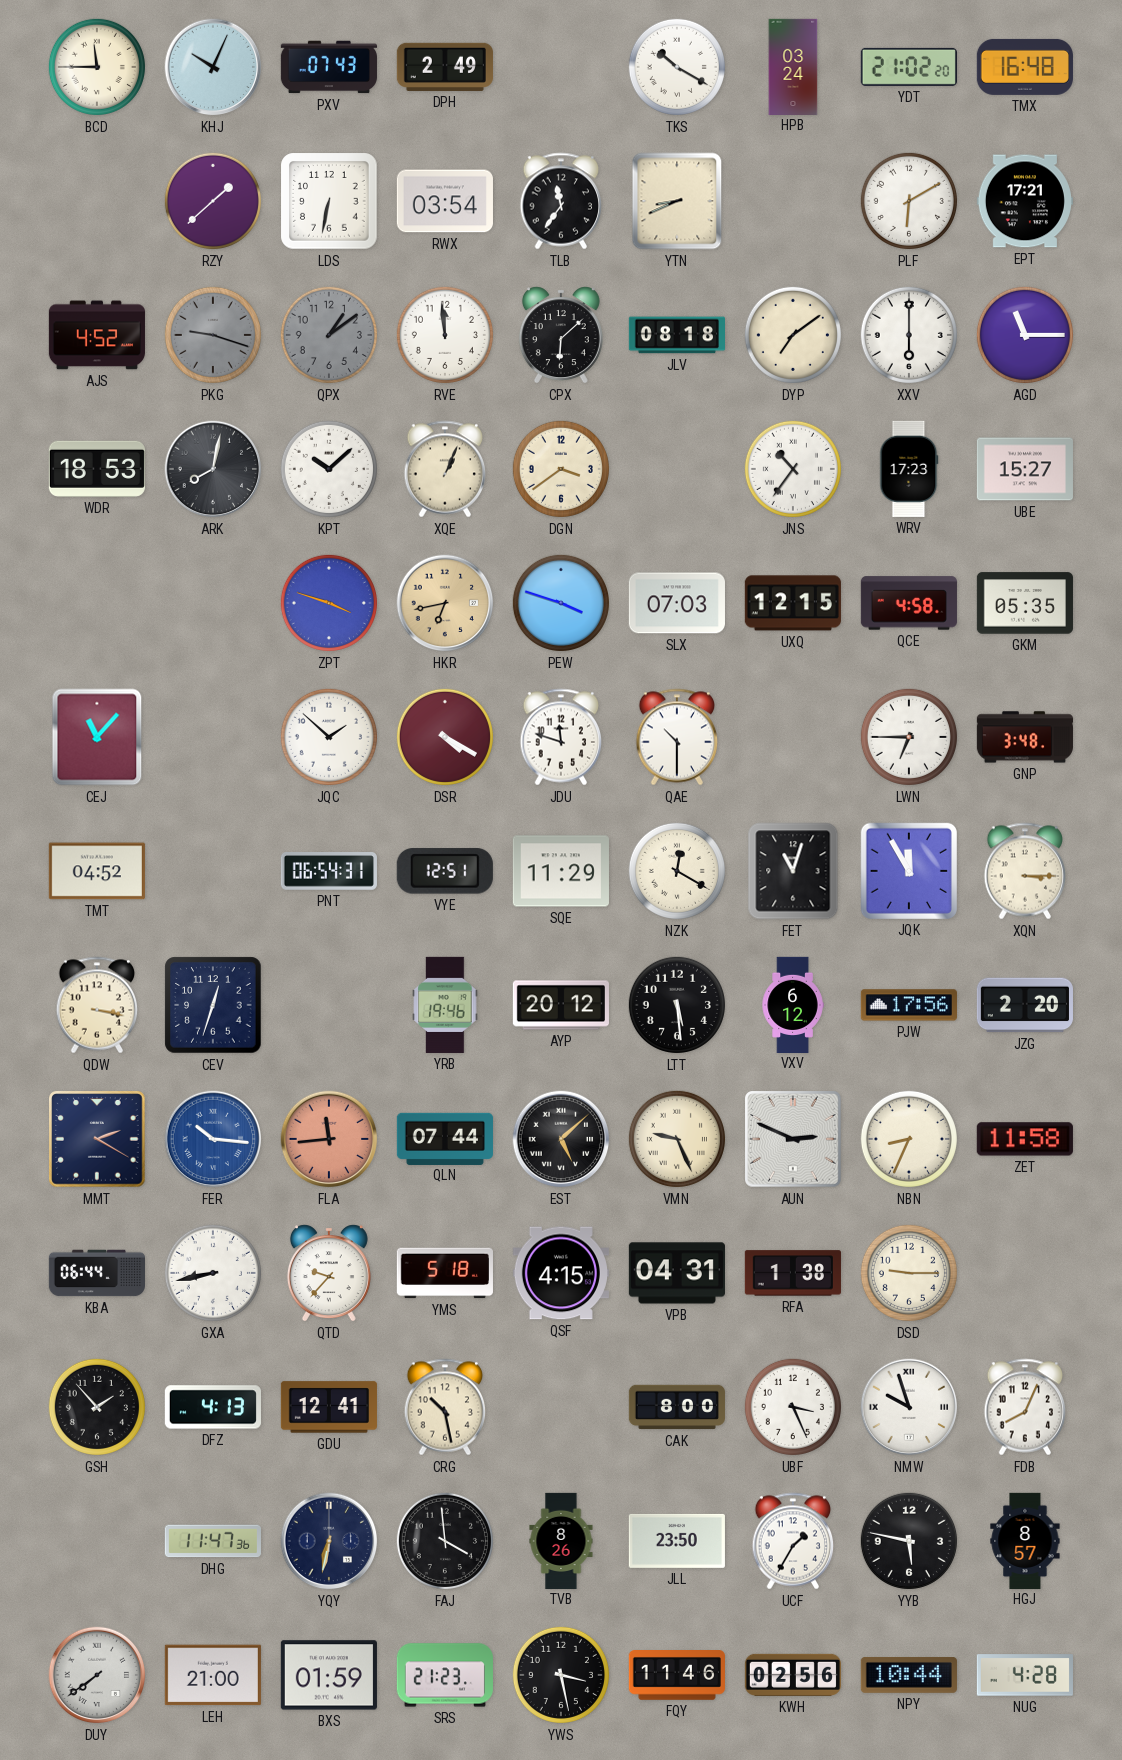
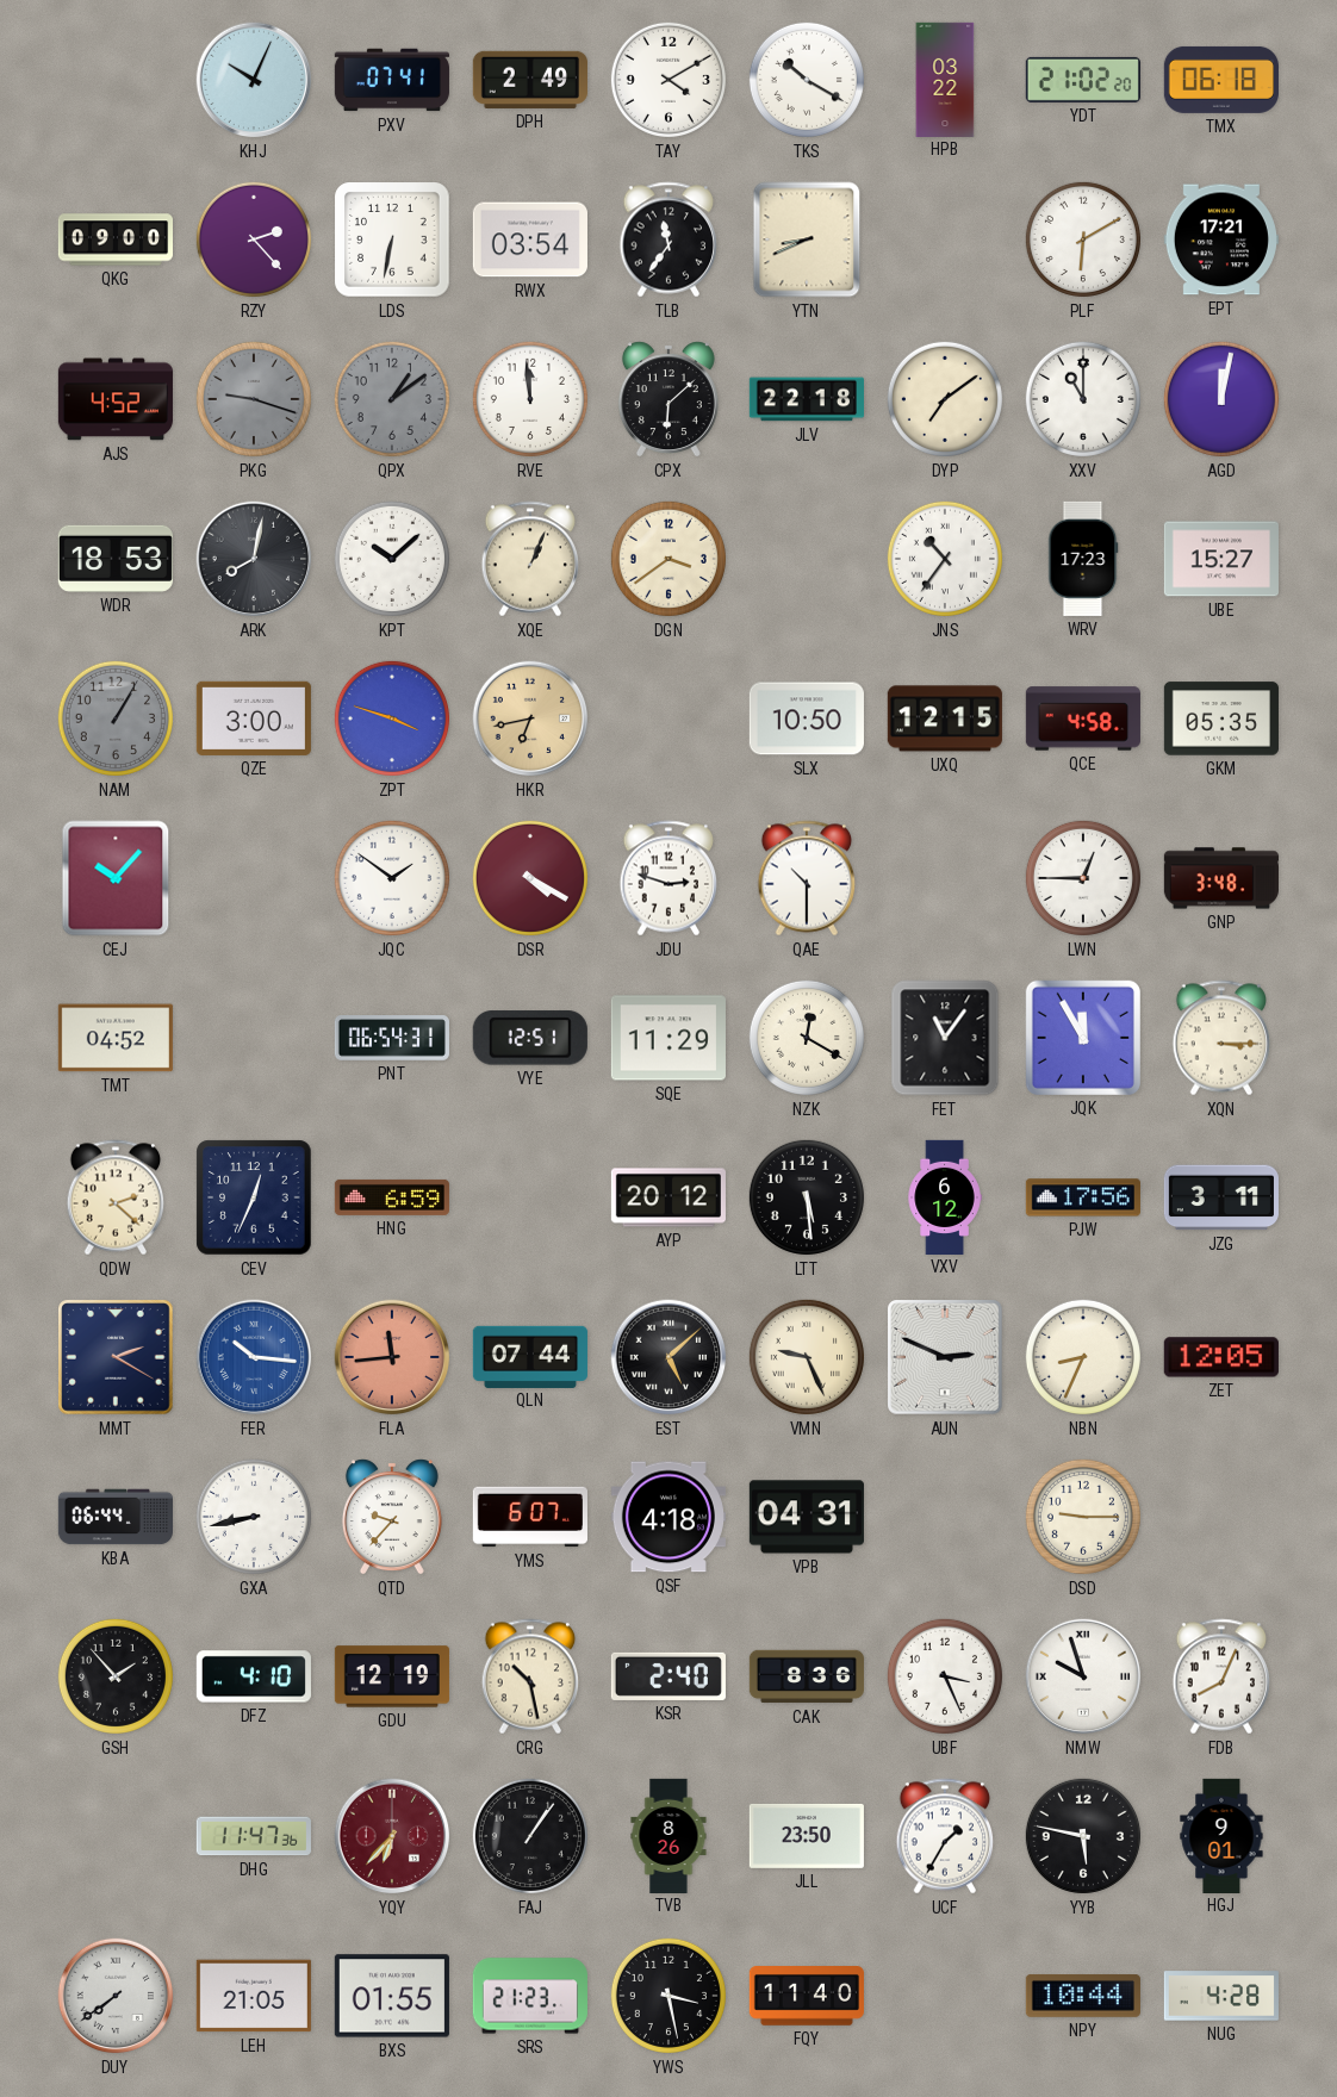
BCD: 11:45 -> none
PXV: 07:43 -> 07:41
TAY: none -> 4:10
HPB: 03:24 -> 03:22
TMX: 16:48 -> 06:18
QKG: none -> 09:00
RZY: 1:38 -> 2:23
JLV: 08:18 -> 22:18
XXV: 6:00 -> 11:00
AGD: 11:15 -> 12:02
NAM: none -> 1:05
QZE: none -> 3:00
PEW: 3:48 -> none
SLX: 07:03 -> 10:50
CEJ: 11:07 -> 10:07
JQC: 1:52 -> 1:51
JDU: 11:48 -> 2:48
LWN: 6:45 -> 12:45
FET: 11:03 -> 11:06
QDW: 3:17 -> 2:22
CEV: 12:33 -> 12:34
HNG: none -> 6:59
YRB: 19:46 -> none
JZG: 2:20 -> 3:11
ZET: 11:58 -> 12:05
YMS: 5:18 -> 6:07
QSF: 4:15 -> 4:18
RFA: 1:38 -> none
DFZ: 4:13 -> 4:10
GDU: 12:41 -> 12:19
KSR: none -> 2:40
CAK: 8:00 -> 8:36
YQY: 6:32 -> 6:37
YQY dial: navy -> burgundy
FAJ: 3:59 -> 1:06
HGJ: 8:57 -> 9:01
LEH: 21:00 -> 21:05
BXS: 01:59 -> 01:55
FQY: 11:46 -> 11:40
KWH: 02:56 -> none
